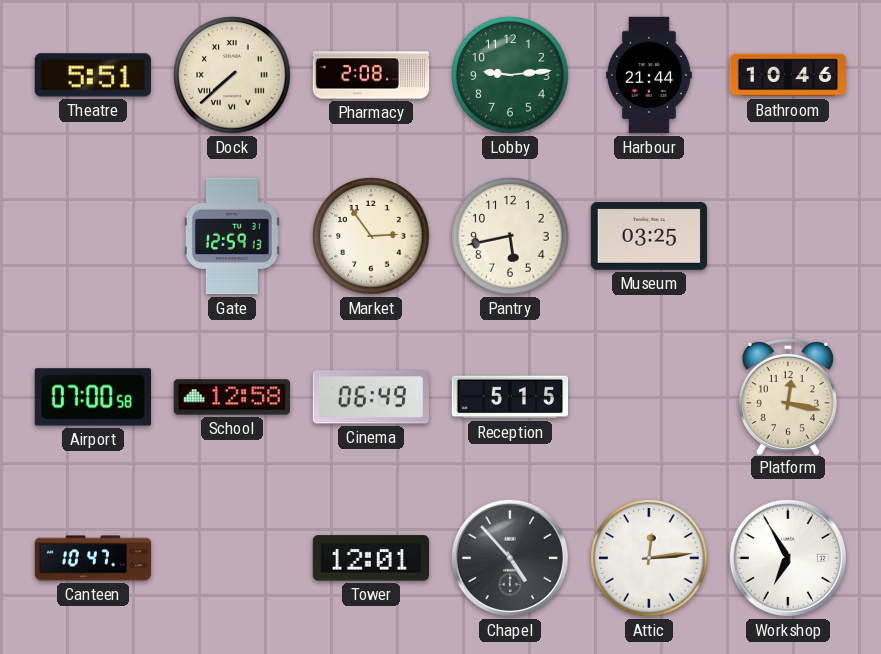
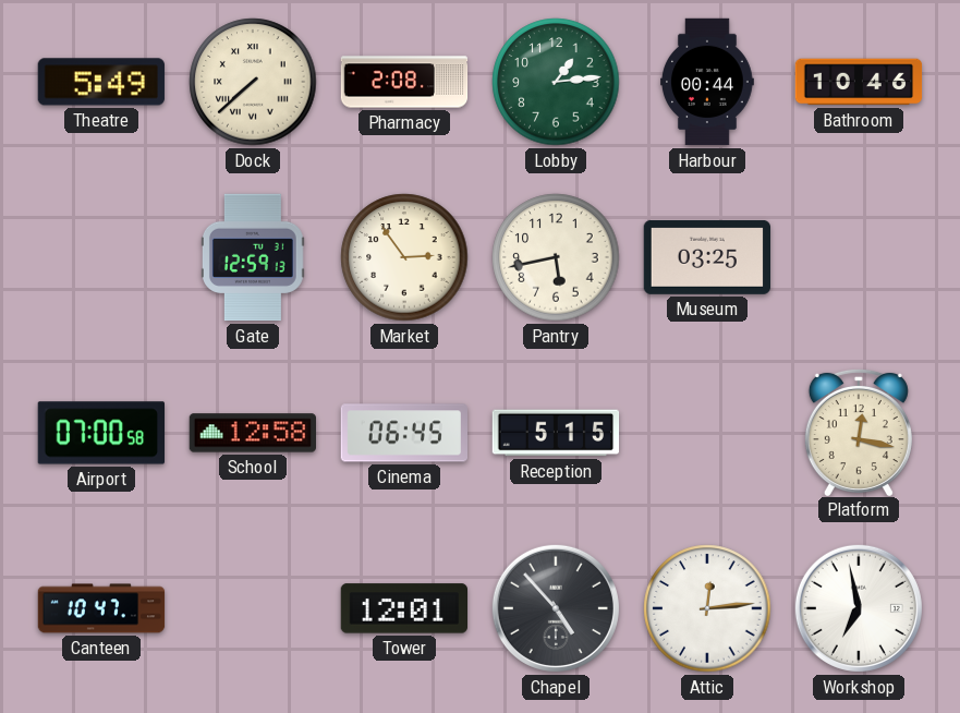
Theatre: 5:51 -> 5:49
Lobby: 9:14 -> 1:14
Harbour: 21:44 -> 00:44
Cinema: 06:49 -> 06:45
Workshop: 6:55 -> 6:58
